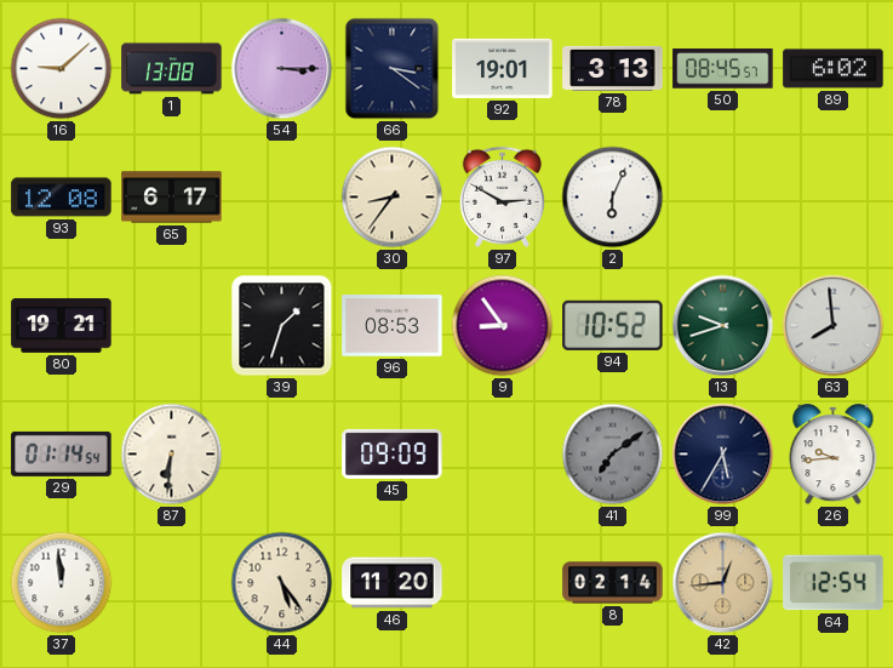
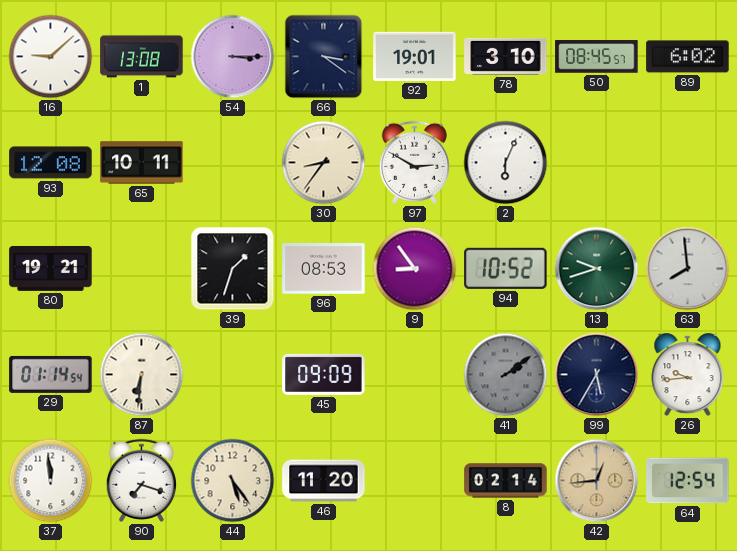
78: 3:13 -> 3:10
65: 6:17 -> 10:11
41: 7:09 -> 2:09
90: none -> 7:18
